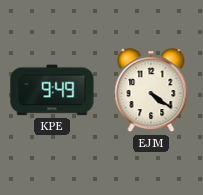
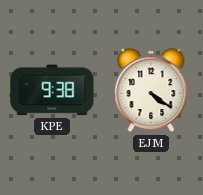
KPE: 9:49 -> 9:38
